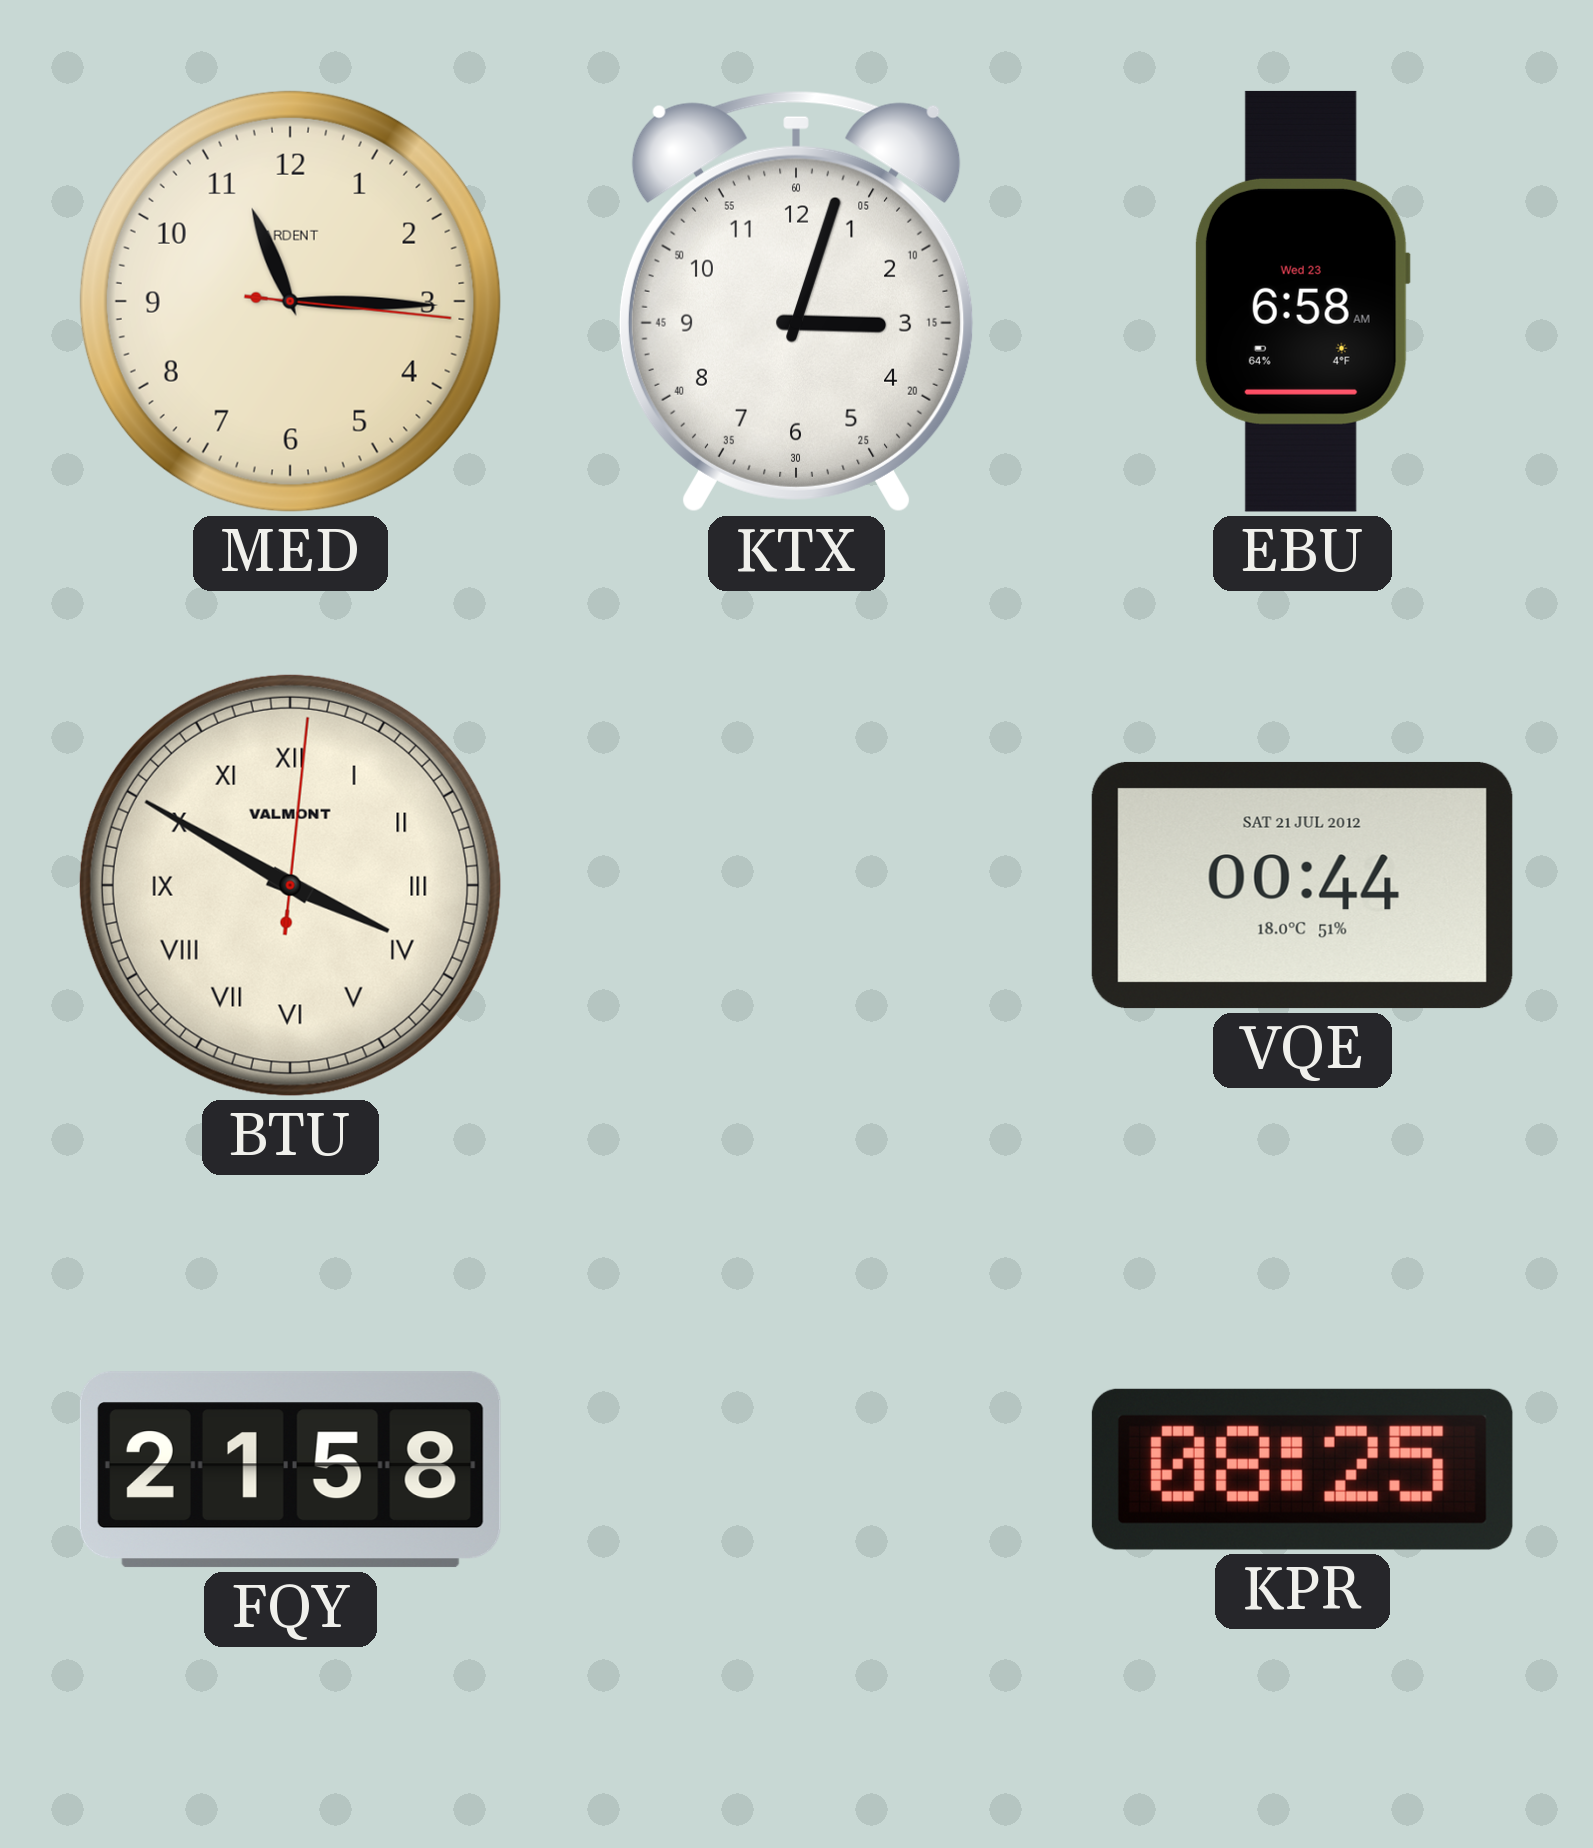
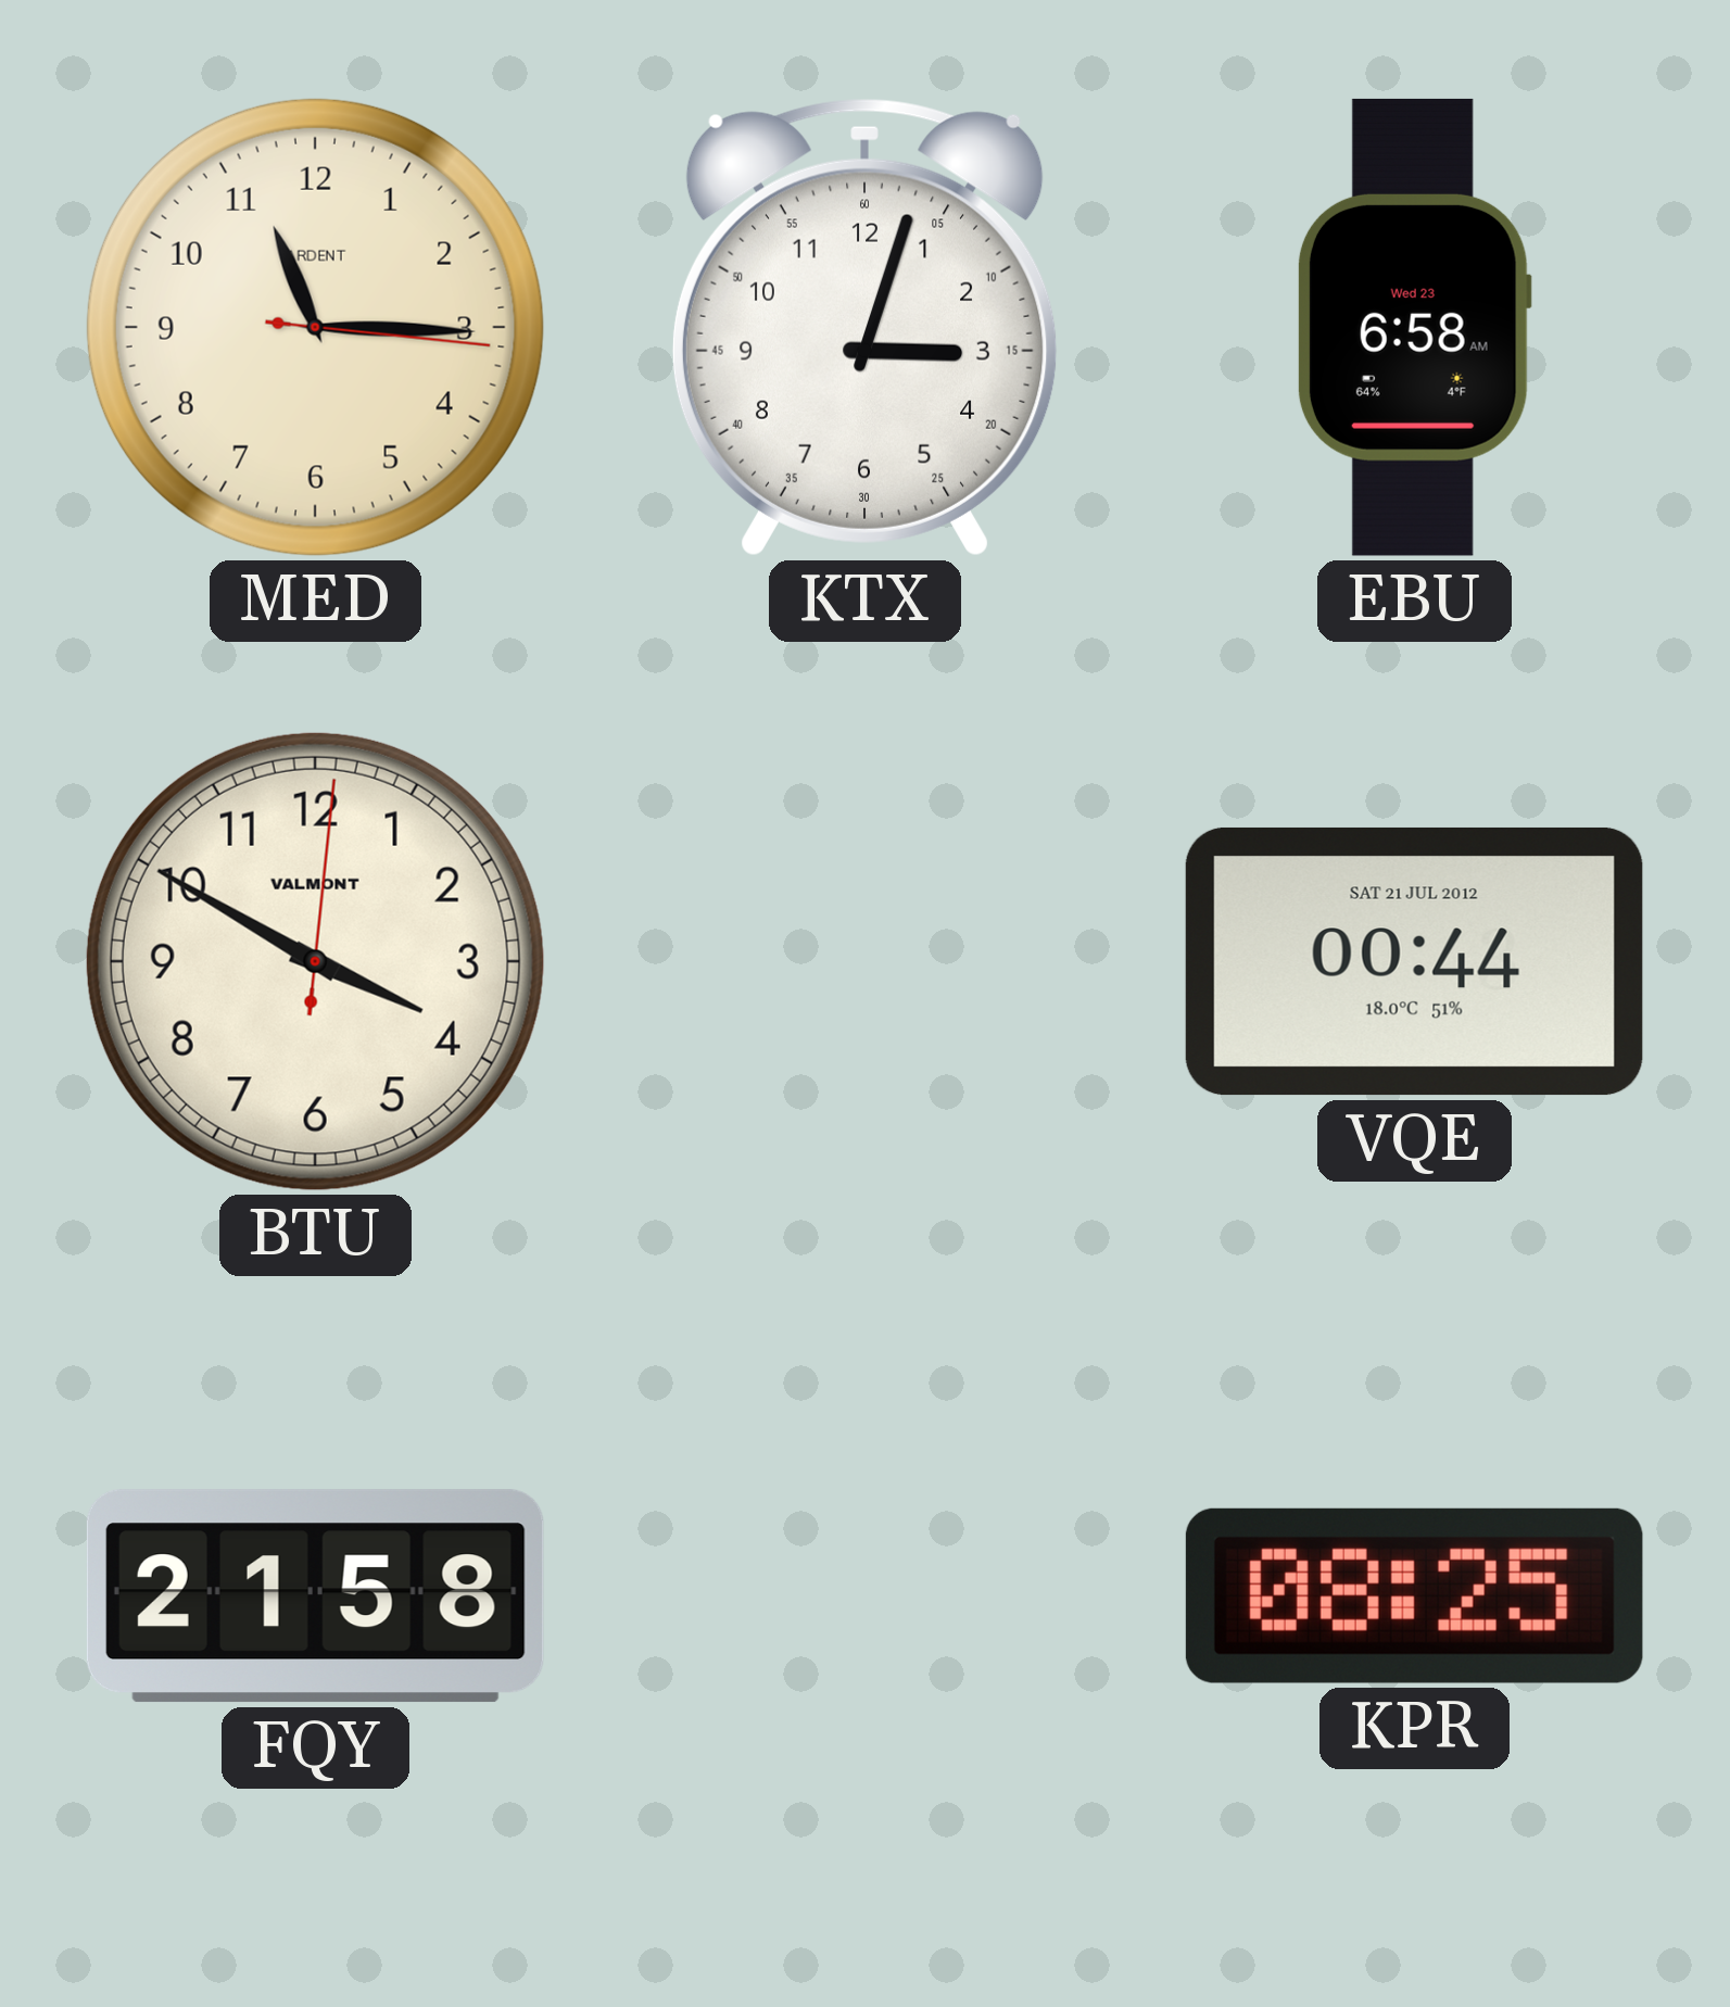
BTU numerals: Roman -> Arabic
